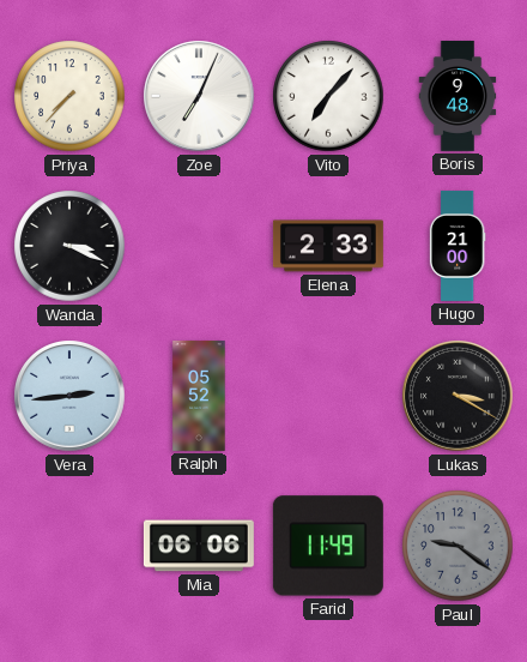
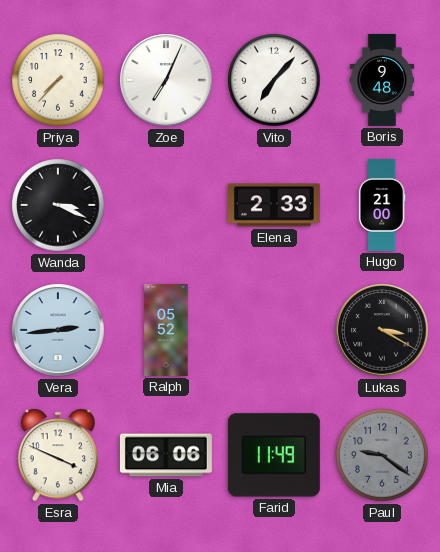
Esra: none -> 3:49
